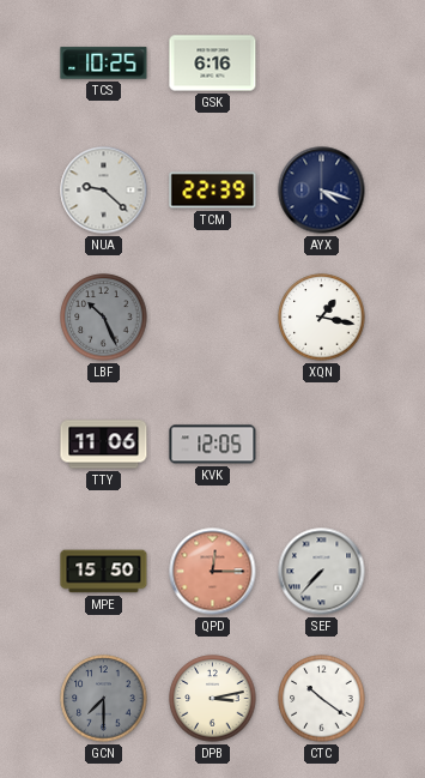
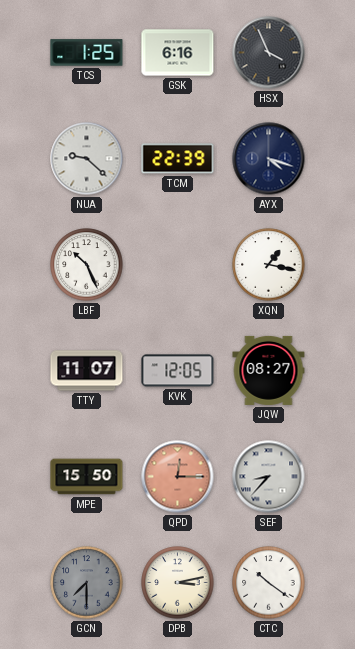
TCS: 10:25 -> 1:25
HSX: none -> 3:56
LBF dial: grey -> white
TTY: 11:06 -> 11:07
JQW: none -> 08:27
SEF: 7:37 -> 8:37
